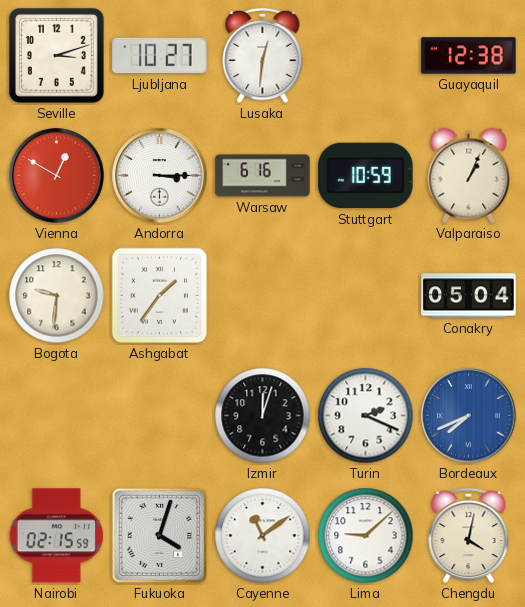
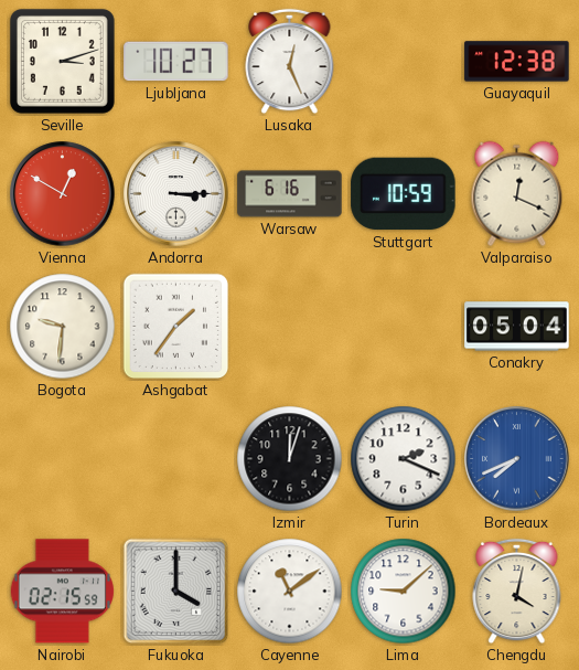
Lusaka: 12:31 -> 12:26
Valparaiso: 1:04 -> 12:19
Fukuoka: 4:03 -> 4:00
